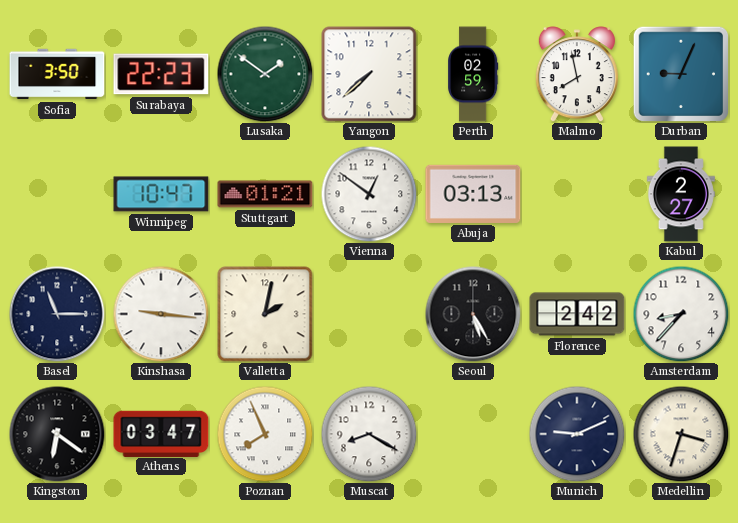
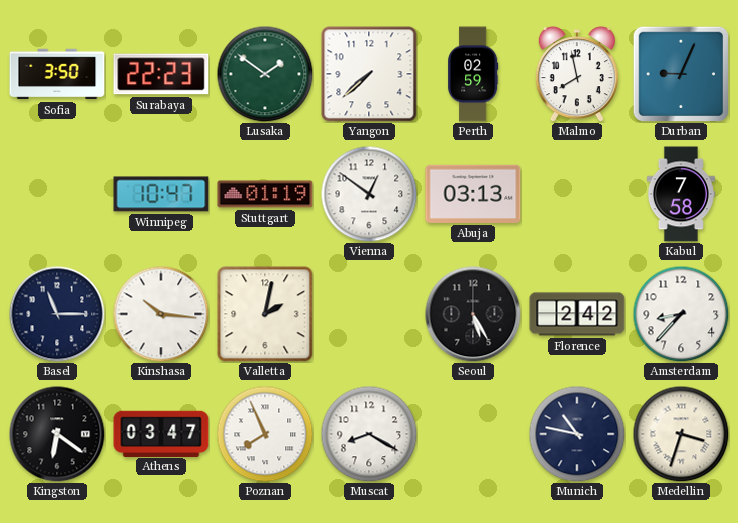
Stuttgart: 01:21 -> 01:19
Kabul: 2:27 -> 7:58
Kinshasa: 9:16 -> 10:16
Munich: 9:11 -> 10:47
